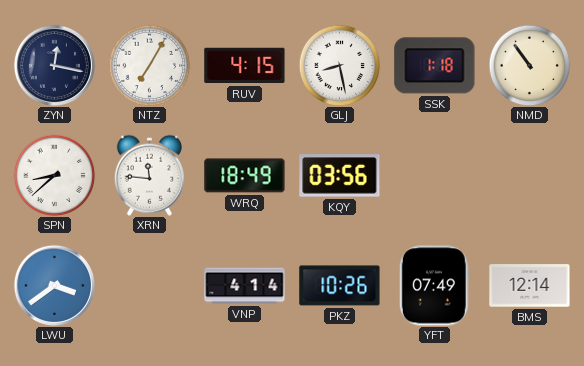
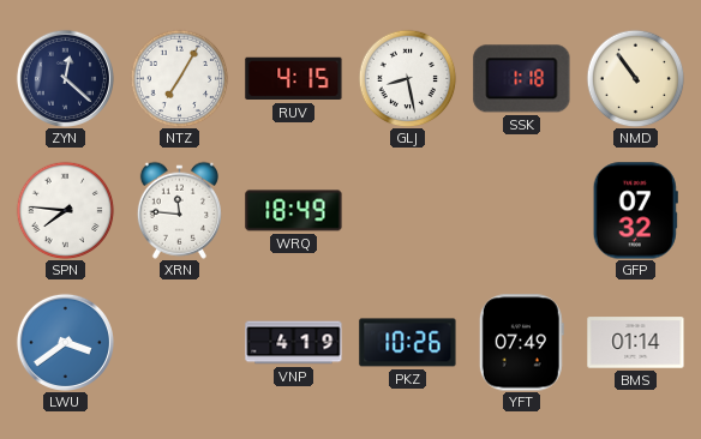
ZYN: 12:17 -> 12:22
SPN: 8:38 -> 7:46
KQY: 03:56 -> none
GFP: none -> 07:32
VNP: 4:14 -> 4:19
BMS: 12:14 -> 01:14
